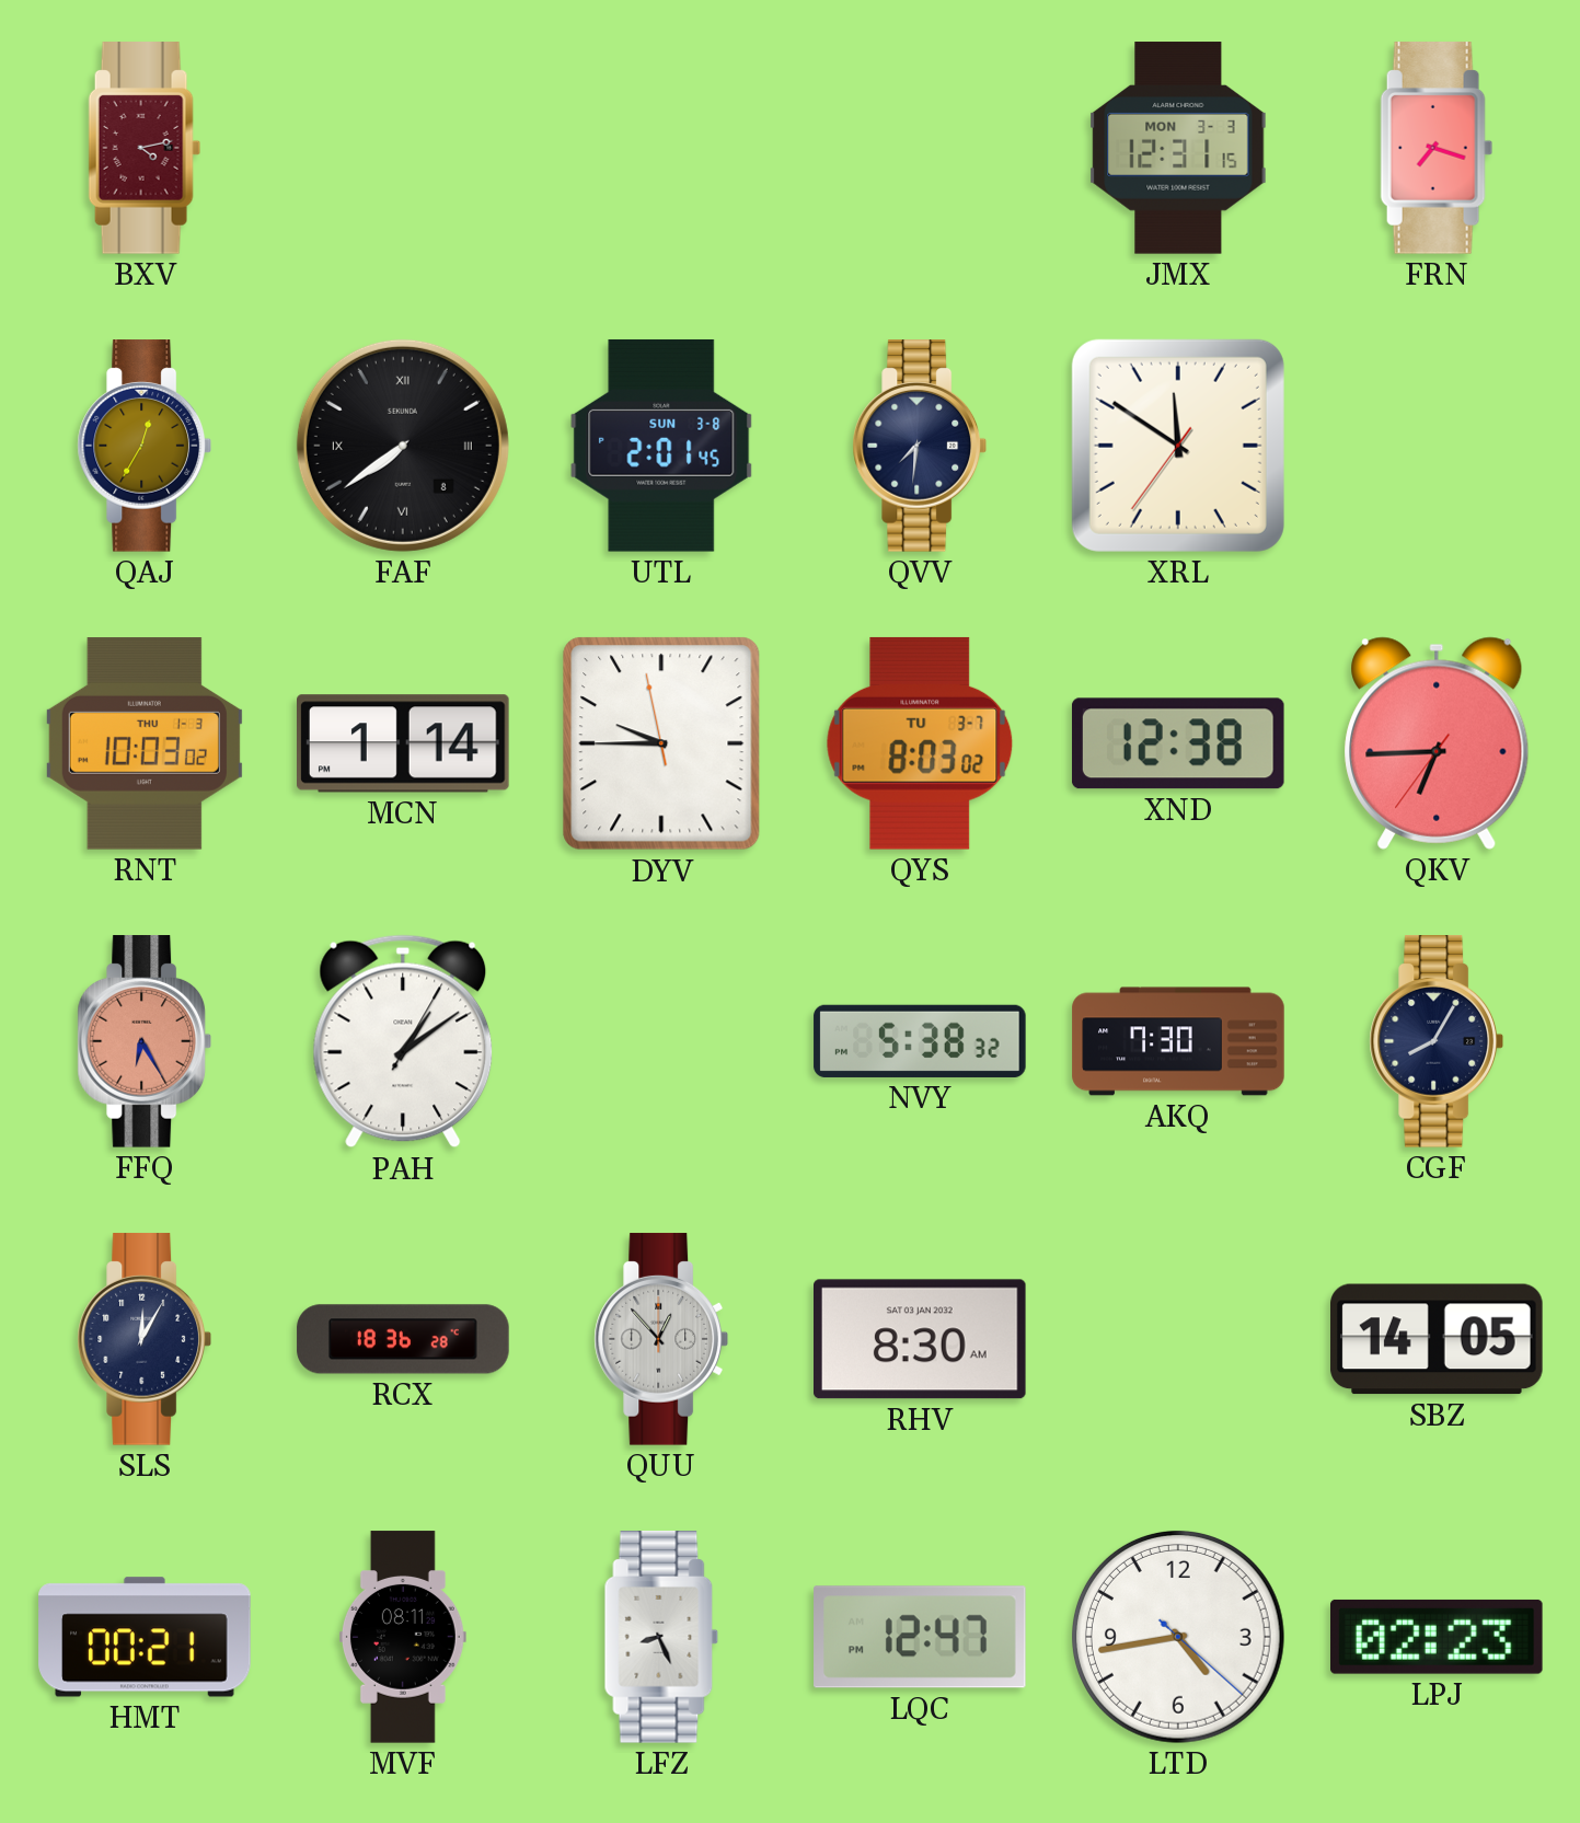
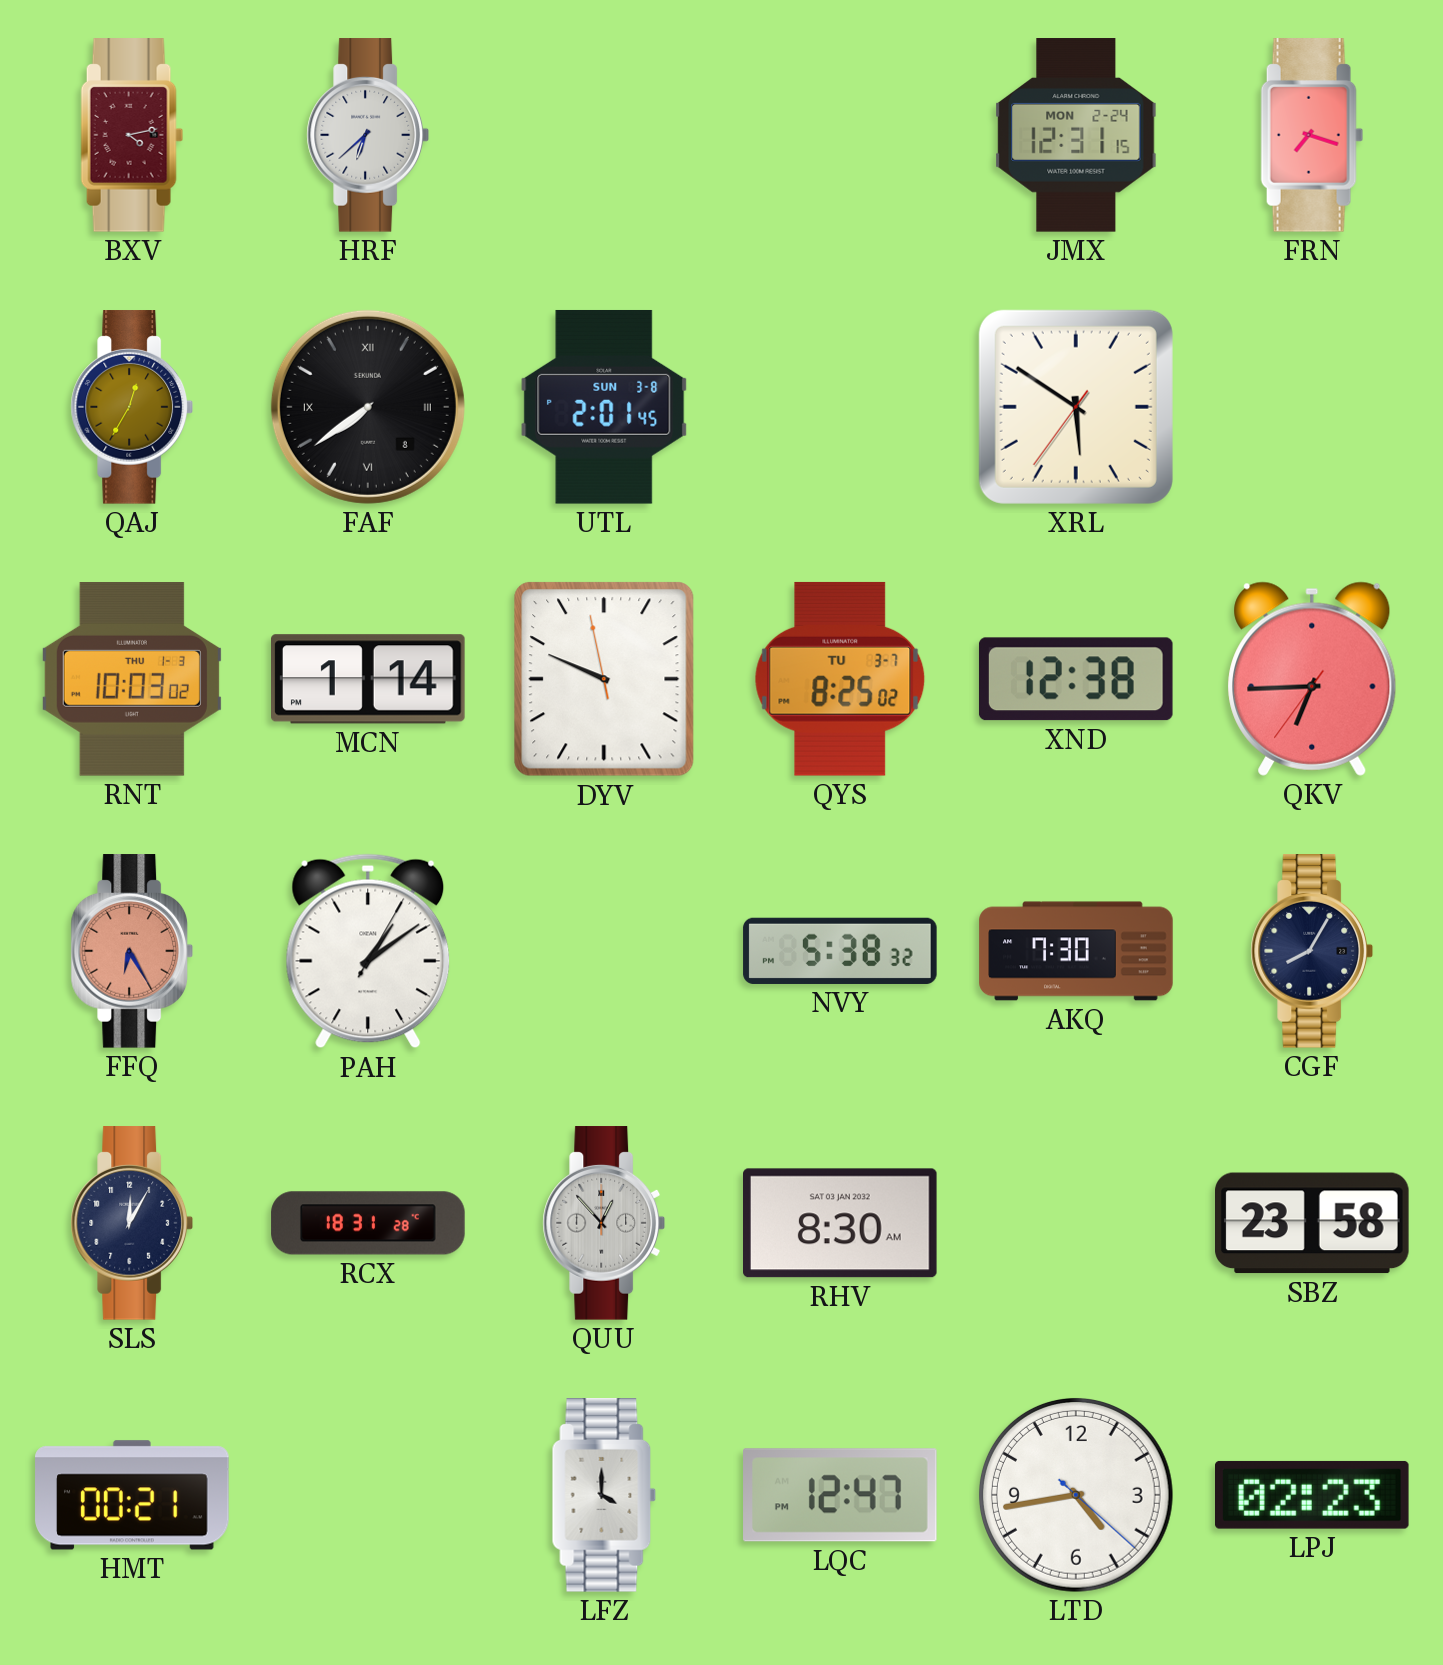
HRF: none -> 6:38
JMX date: MON 3-3 -> MON 2-24
QVV: 7:31 -> none
XRL: 11:50 -> 5:50
DYV: 9:44 -> 9:48
QYS: 8:03 -> 8:25
RCX: 18:36 -> 18:31
SBZ: 14:05 -> 23:58
MVF: 08:11 -> none
LFZ: 8:26 -> 4:00
